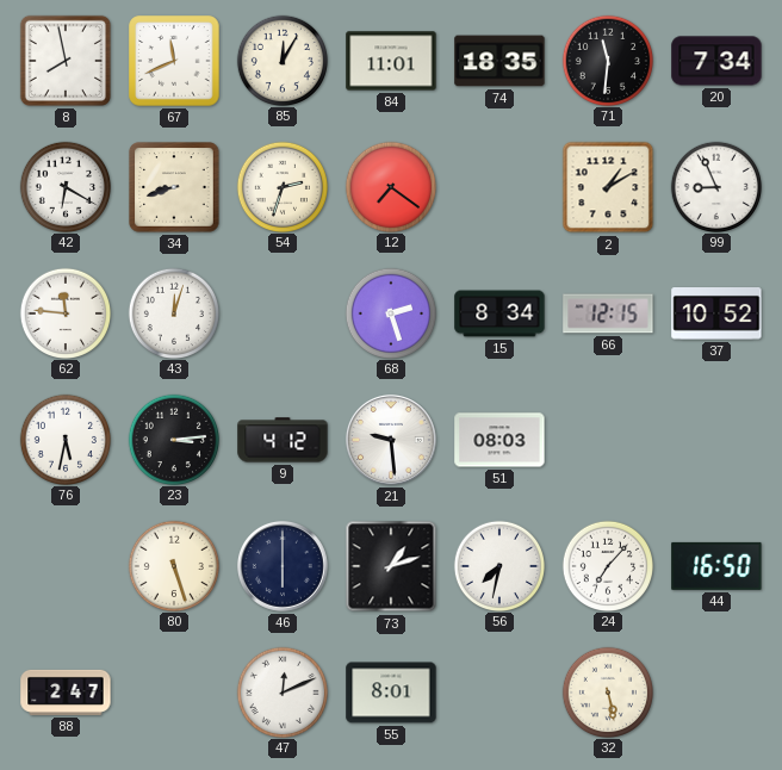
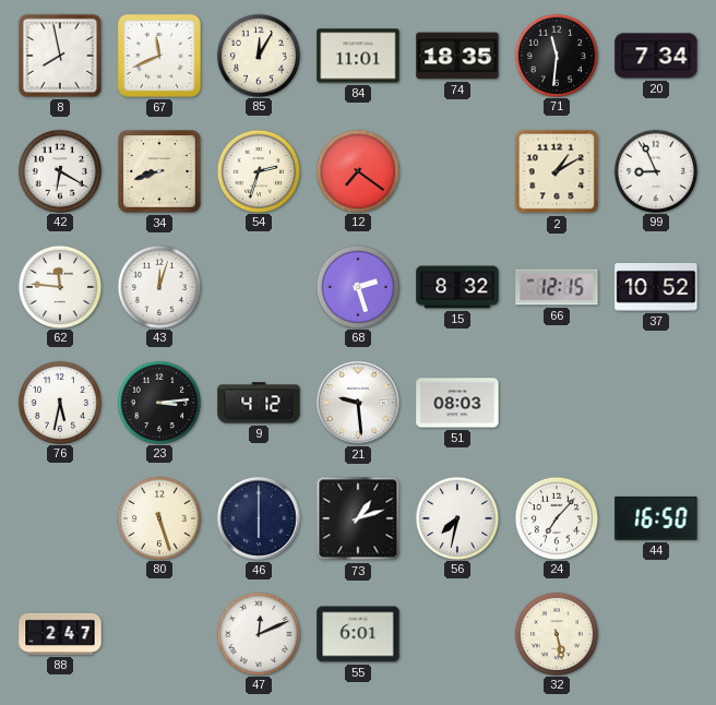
15: 8:34 -> 8:32
55: 8:01 -> 6:01
